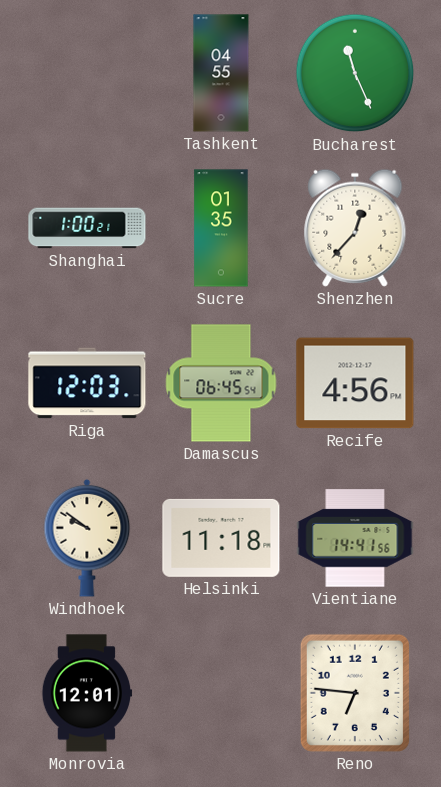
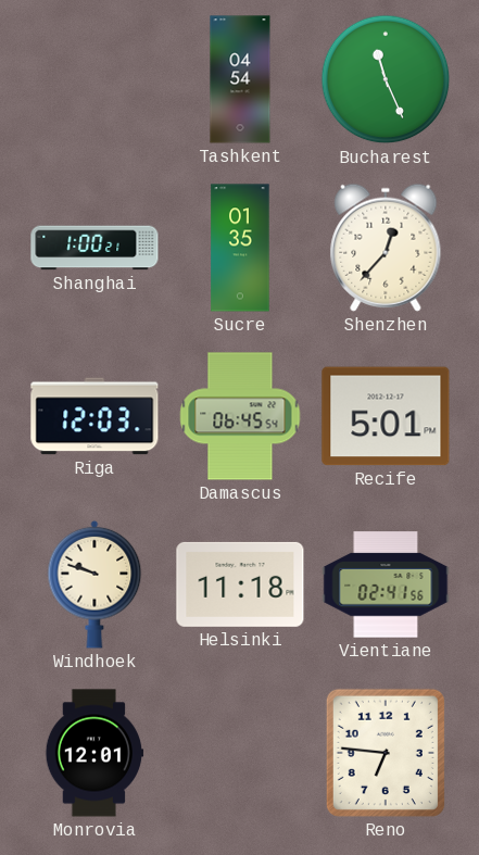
Tashkent: 04:55 -> 04:54
Recife: 4:56 -> 5:01
Windhoek: 9:51 -> 9:48
Vientiane: 14:41 -> 02:41
